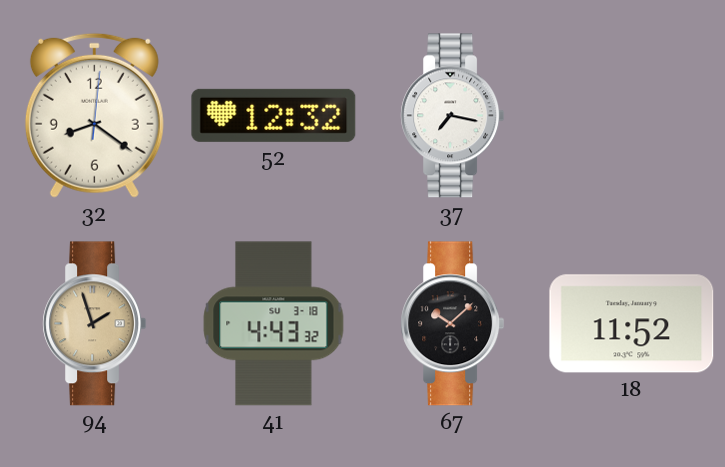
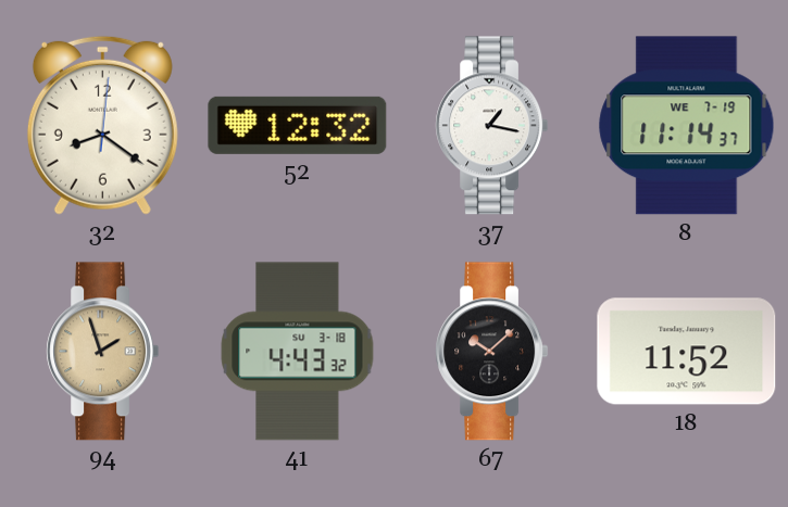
37: 7:17 -> 1:17
8: none -> 11:14
